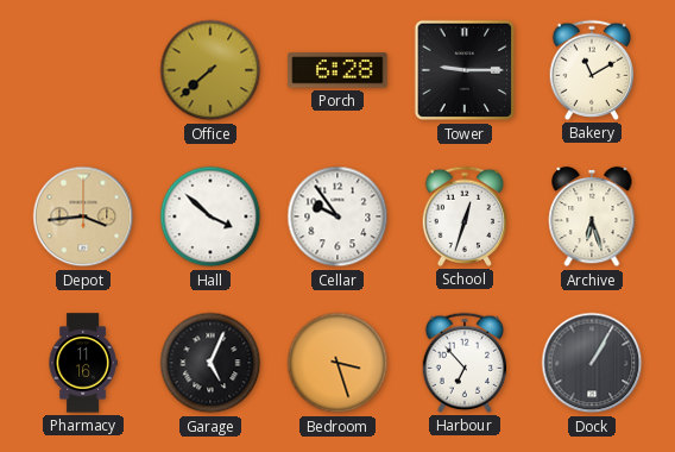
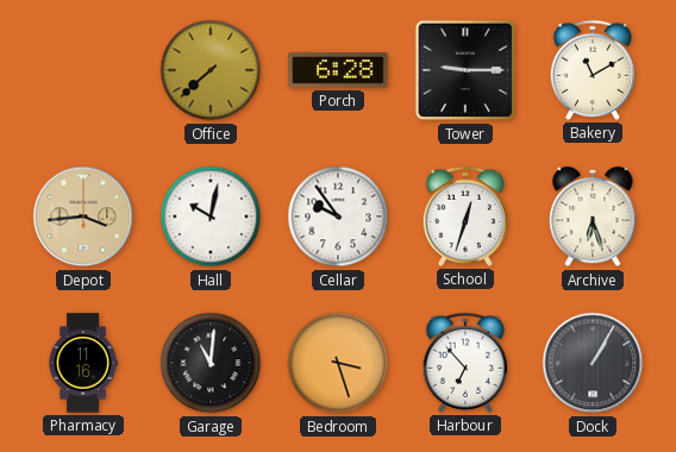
Hall: 3:52 -> 10:02
Garage: 5:04 -> 11:01
